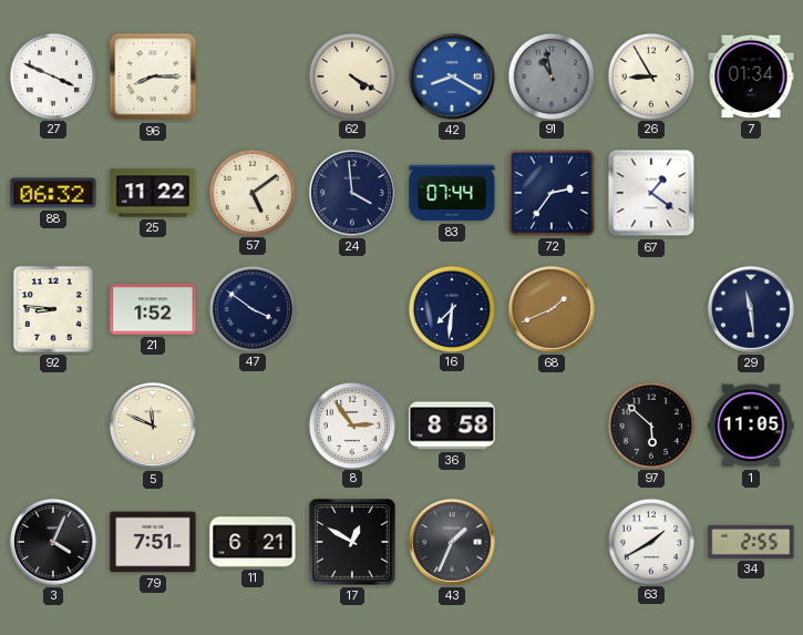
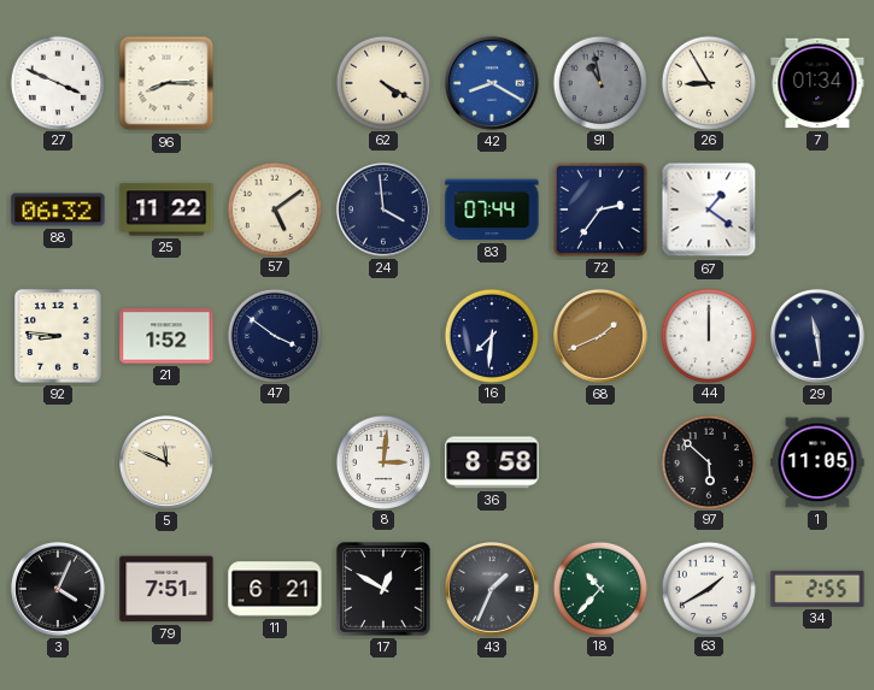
44: none -> 12:00
8: 2:54 -> 3:01
18: none -> 10:37
